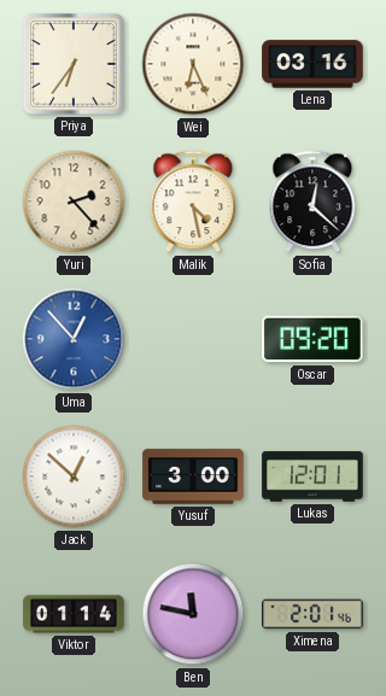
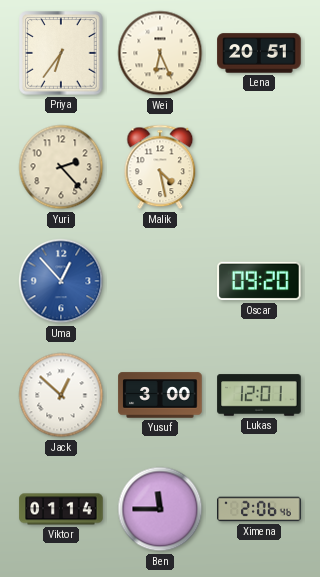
Lena: 03:16 -> 20:51
Sofia: 12:22 -> none
Ben: 11:47 -> 11:45
Ximena: 2:01 -> 2:06
